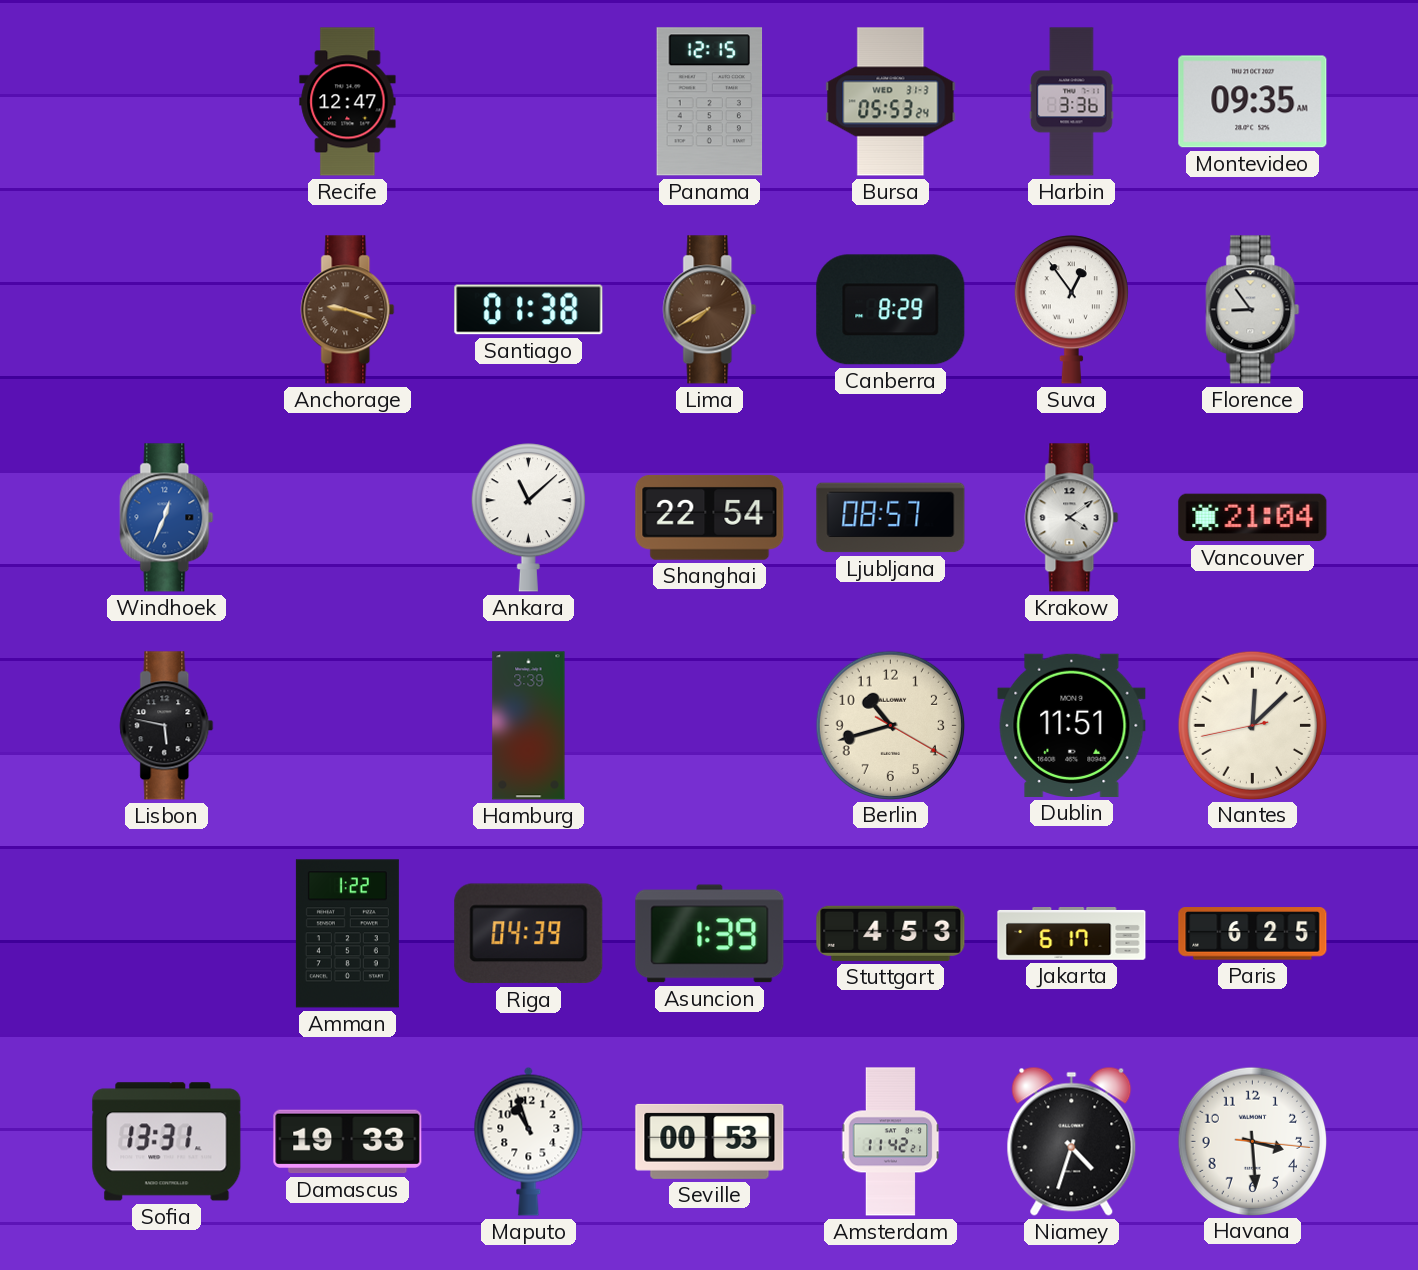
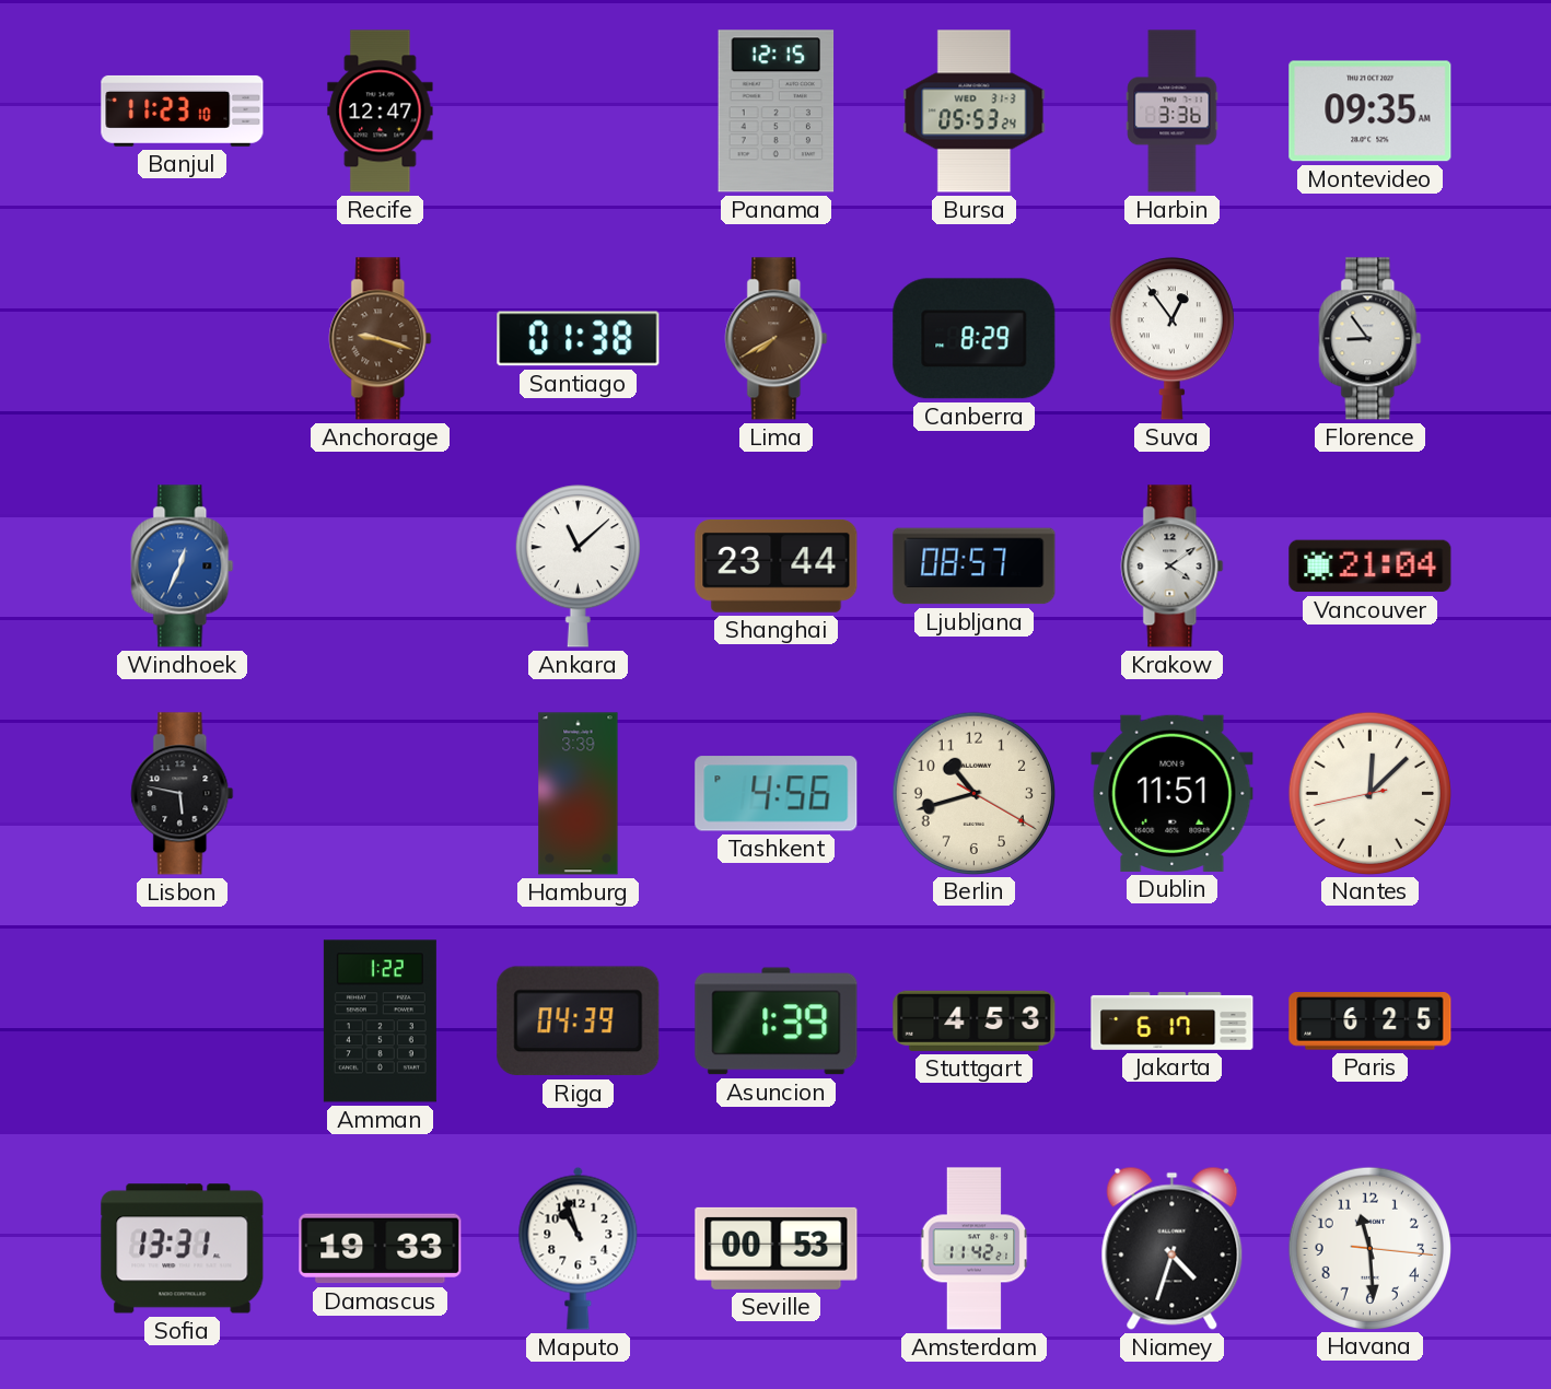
Banjul: none -> 11:23
Shanghai: 22:54 -> 23:44
Tashkent: none -> 4:56
Havana: 3:29 -> 11:29
